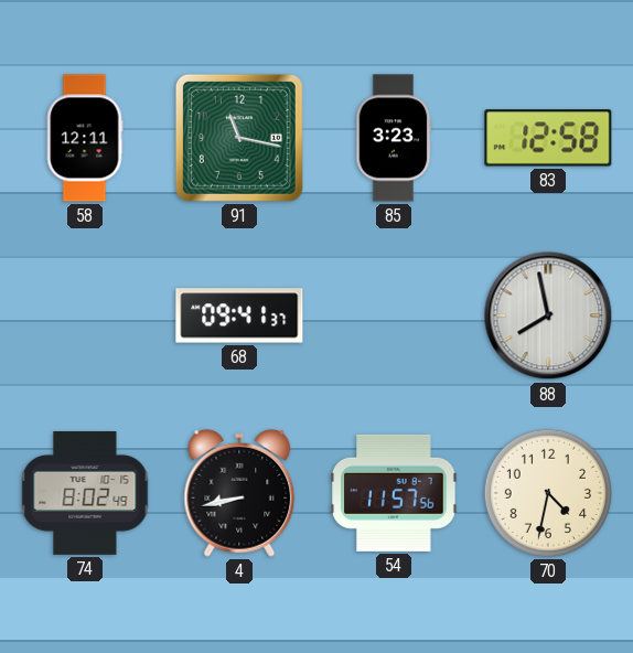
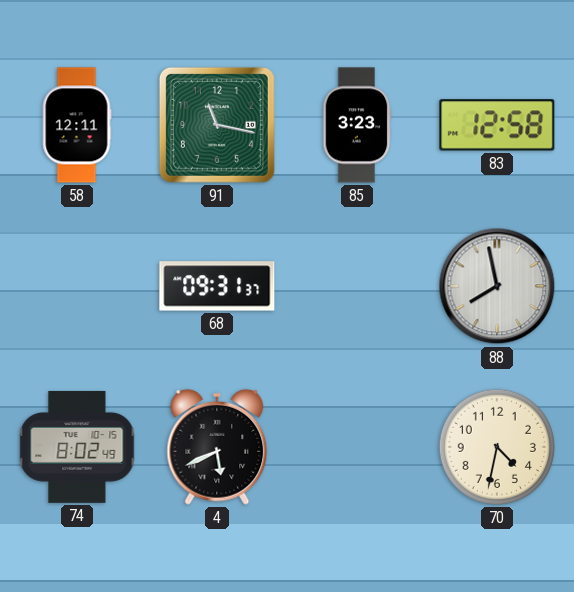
68: 09:41 -> 09:31
4: 8:43 -> 5:41
54: 11:57 -> none
